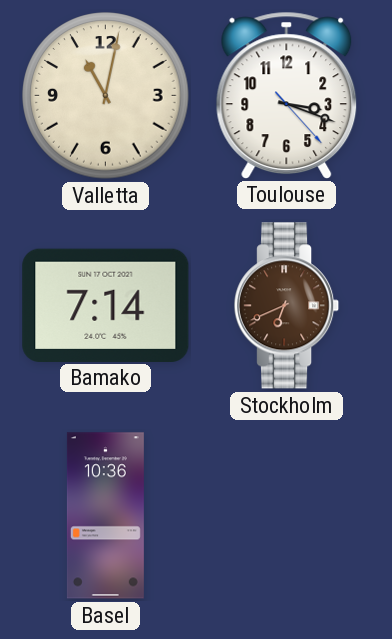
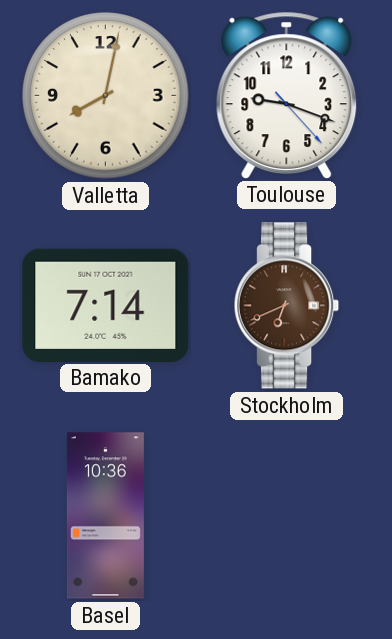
Valletta: 11:02 -> 8:02
Toulouse: 3:18 -> 9:18
